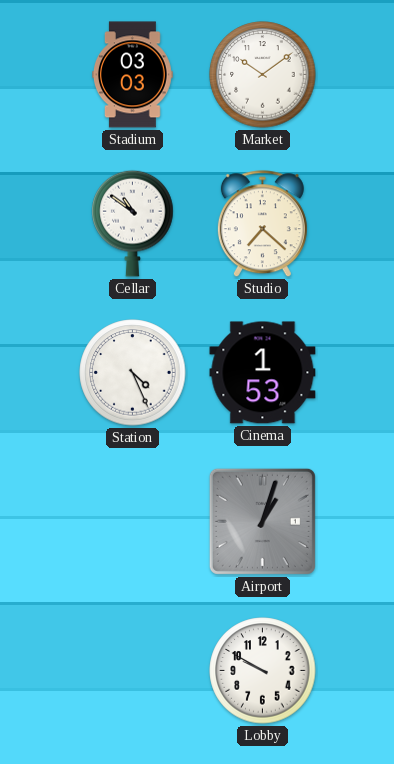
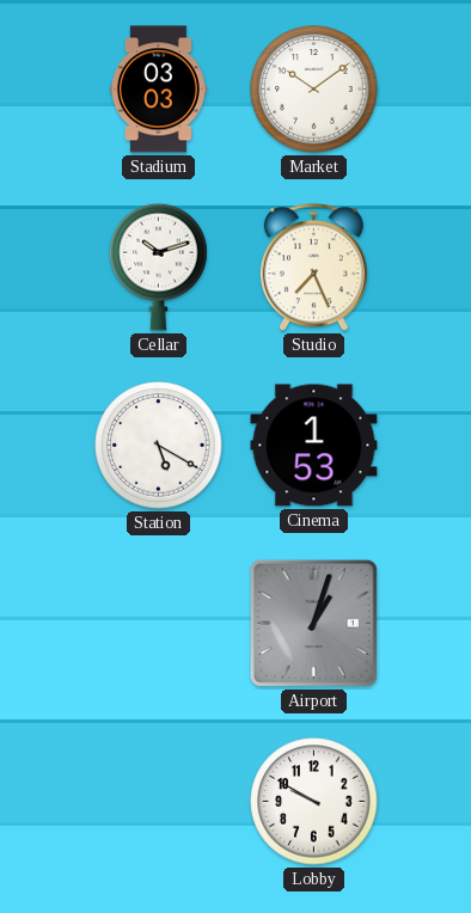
Cellar: 10:51 -> 10:12
Studio: 7:22 -> 7:26
Station: 4:26 -> 5:20
